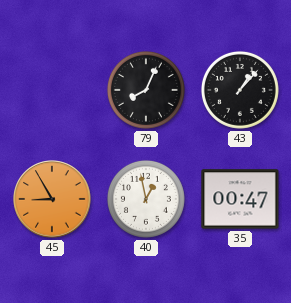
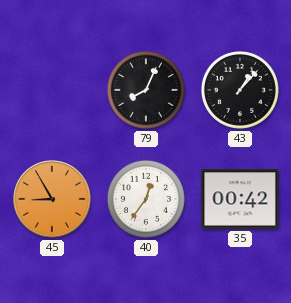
40: 12:58 -> 12:36
35: 00:47 -> 00:42
